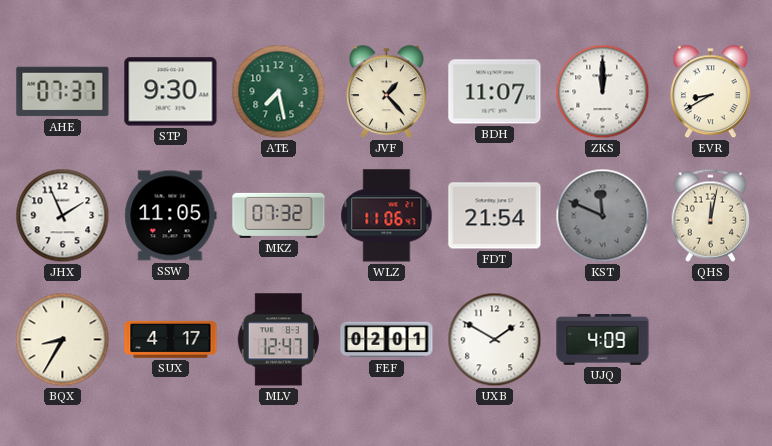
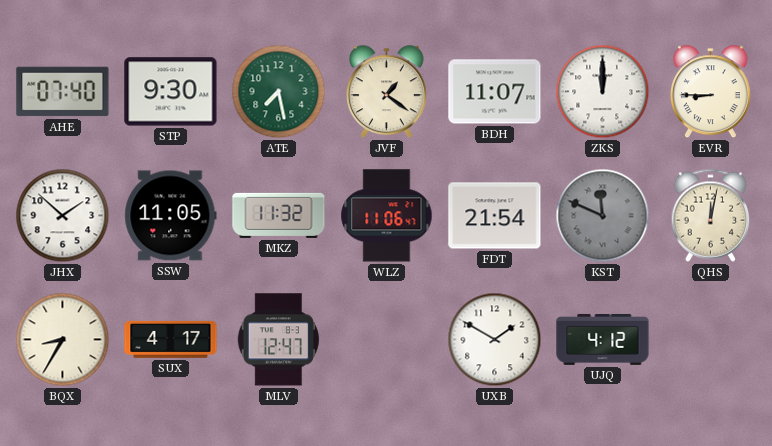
AHE: 07:37 -> 07:40
JVF: 1:23 -> 1:21
EVR: 8:40 -> 8:45
JHX: 1:56 -> 1:52
MKZ: 07:32 -> 11:32
FEF: 02:01 -> none
UJQ: 4:09 -> 4:12
